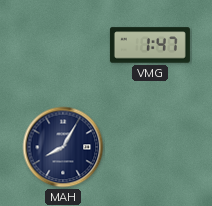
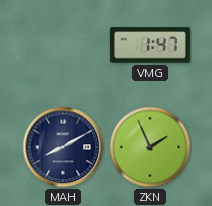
MAH: 8:05 -> 8:10
ZKN: none -> 1:56
